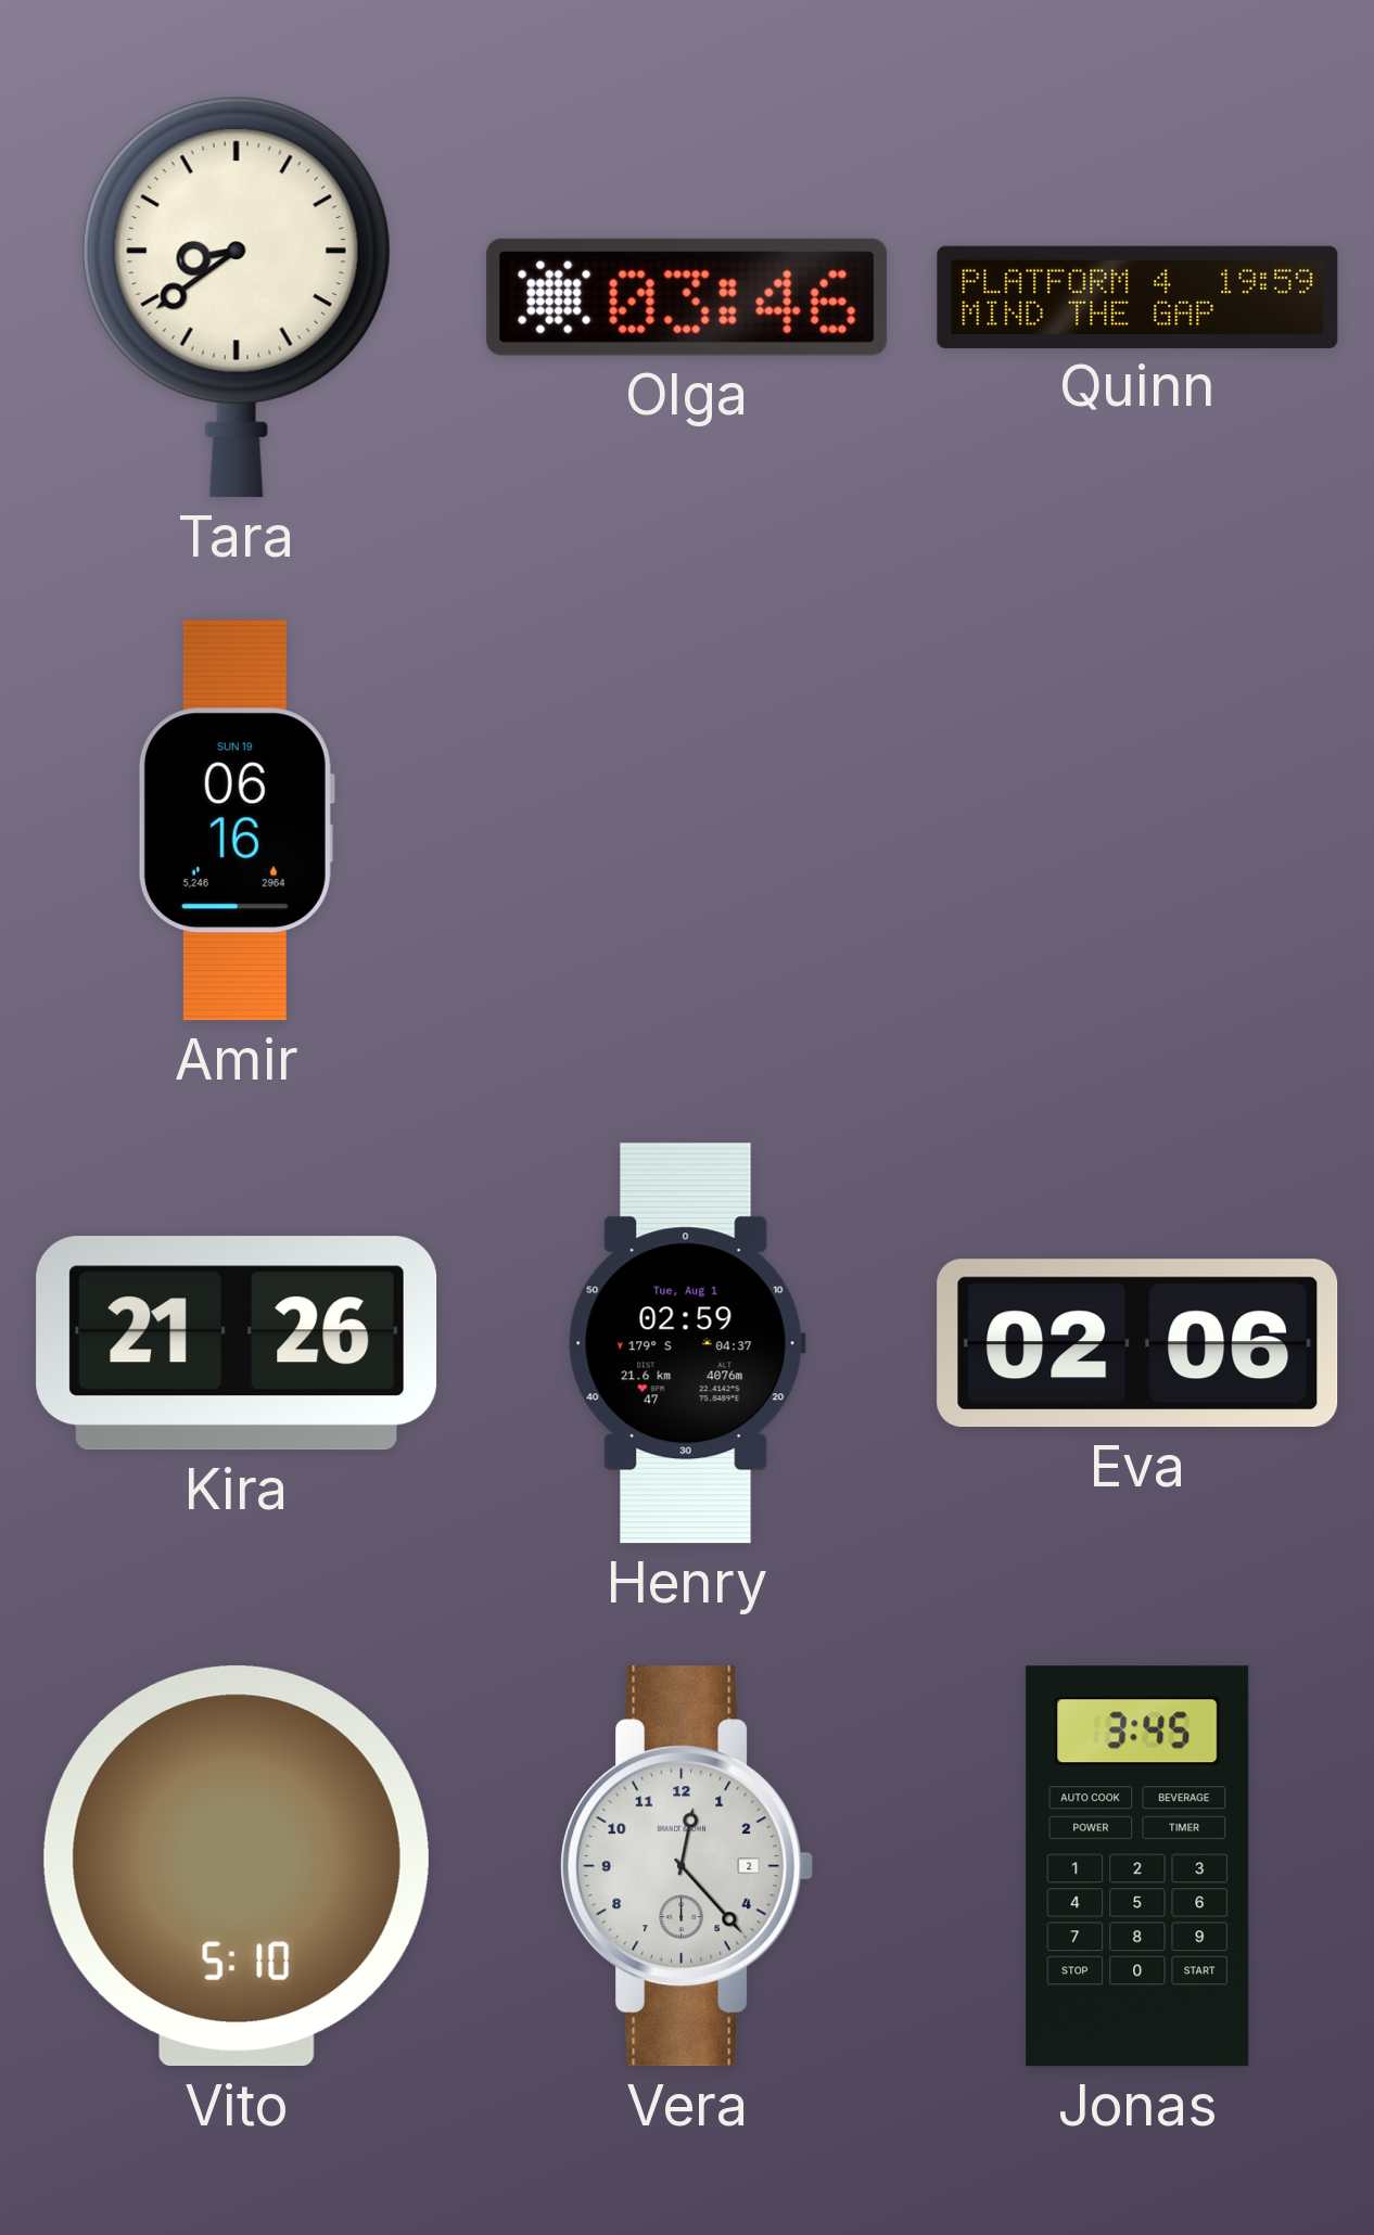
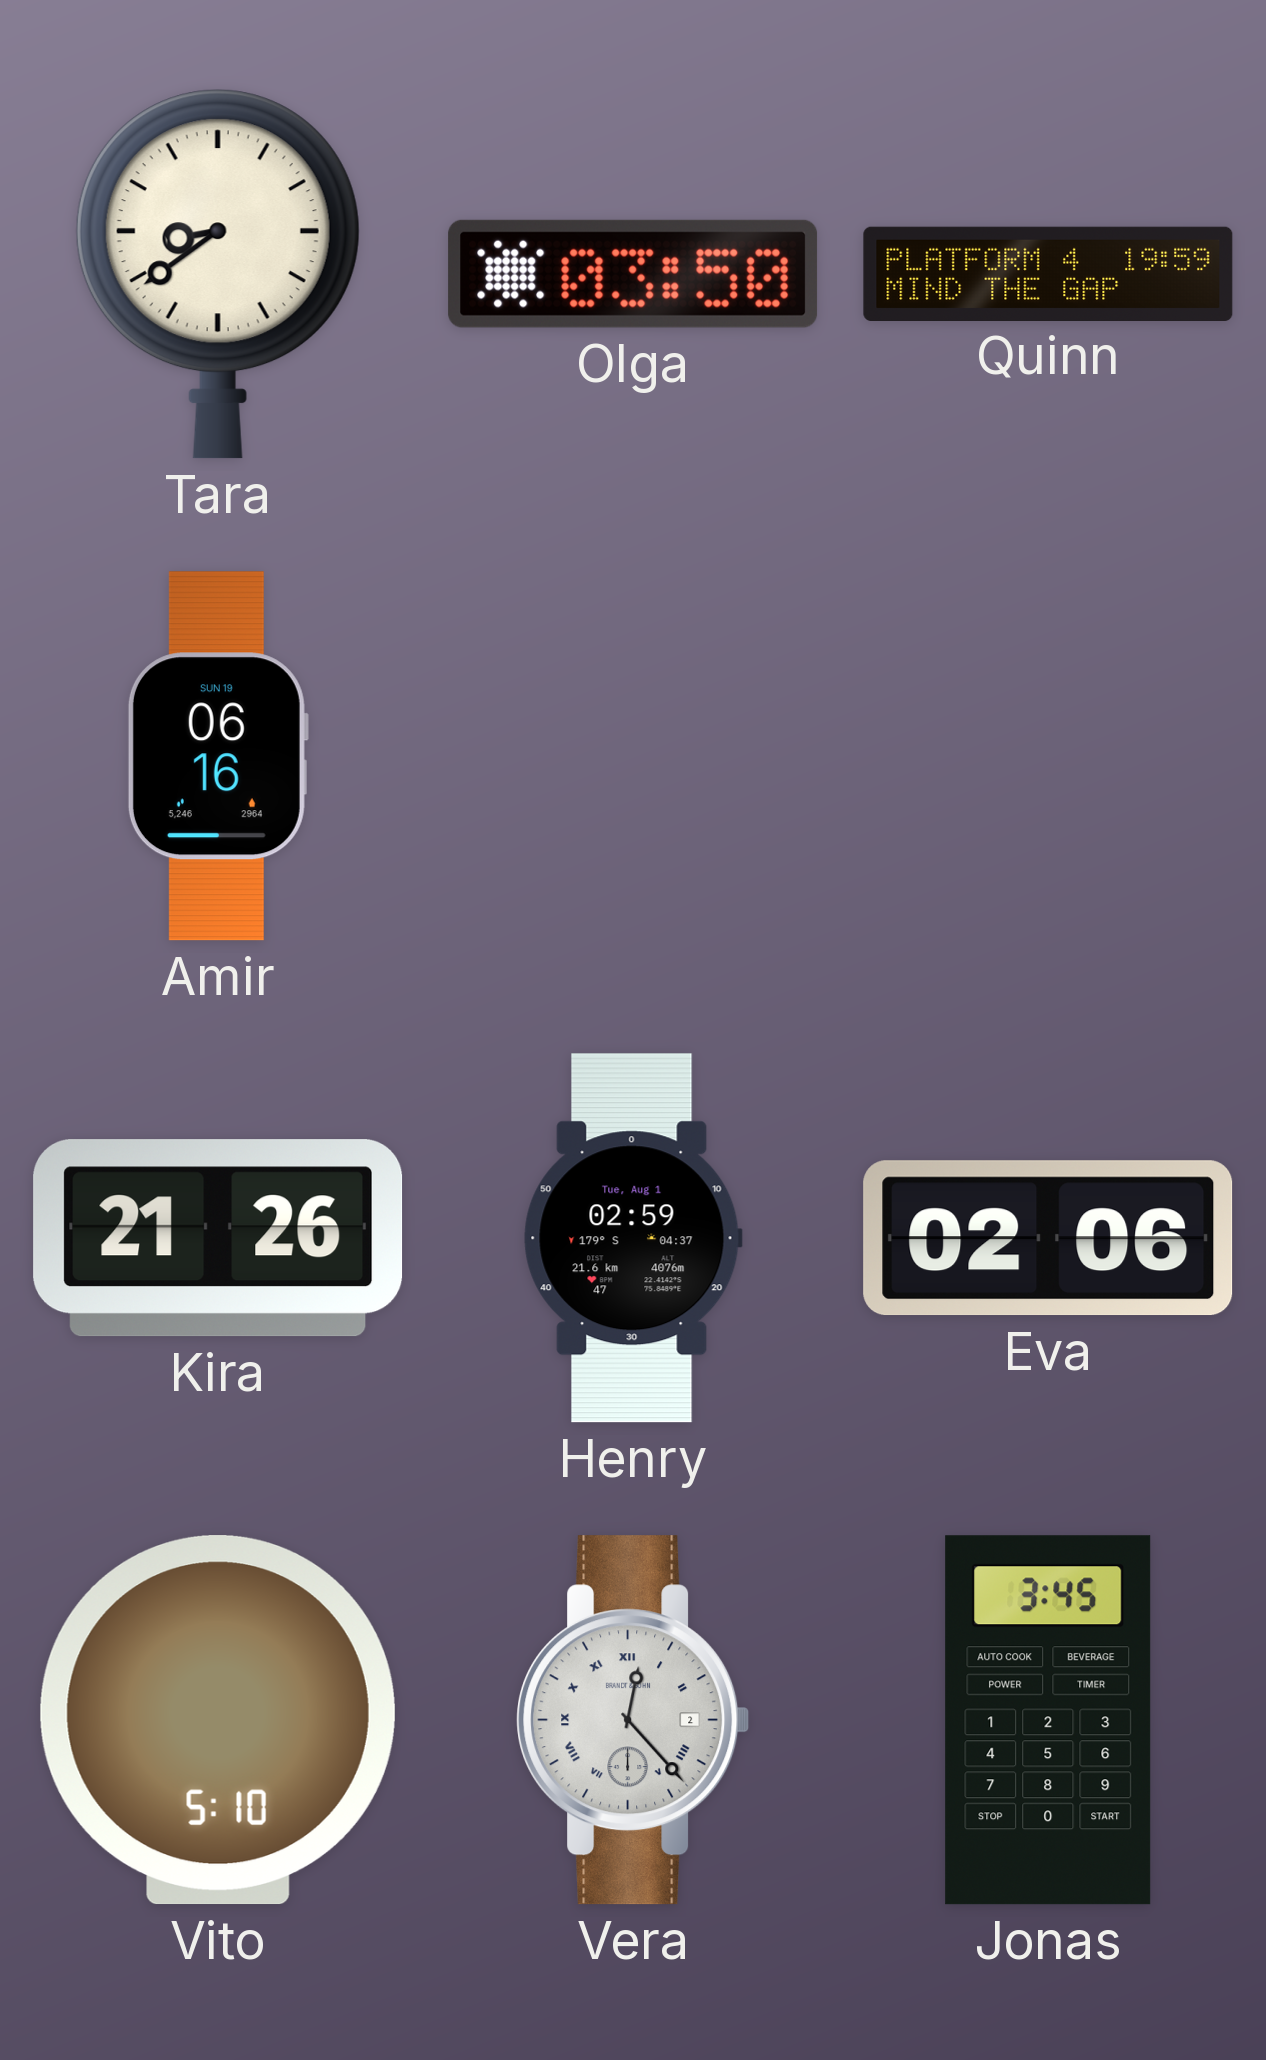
Olga: 03:46 -> 03:50
Vera numerals: Arabic -> Roman
